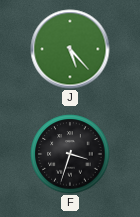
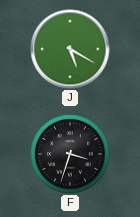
J: 5:23 -> 5:20
